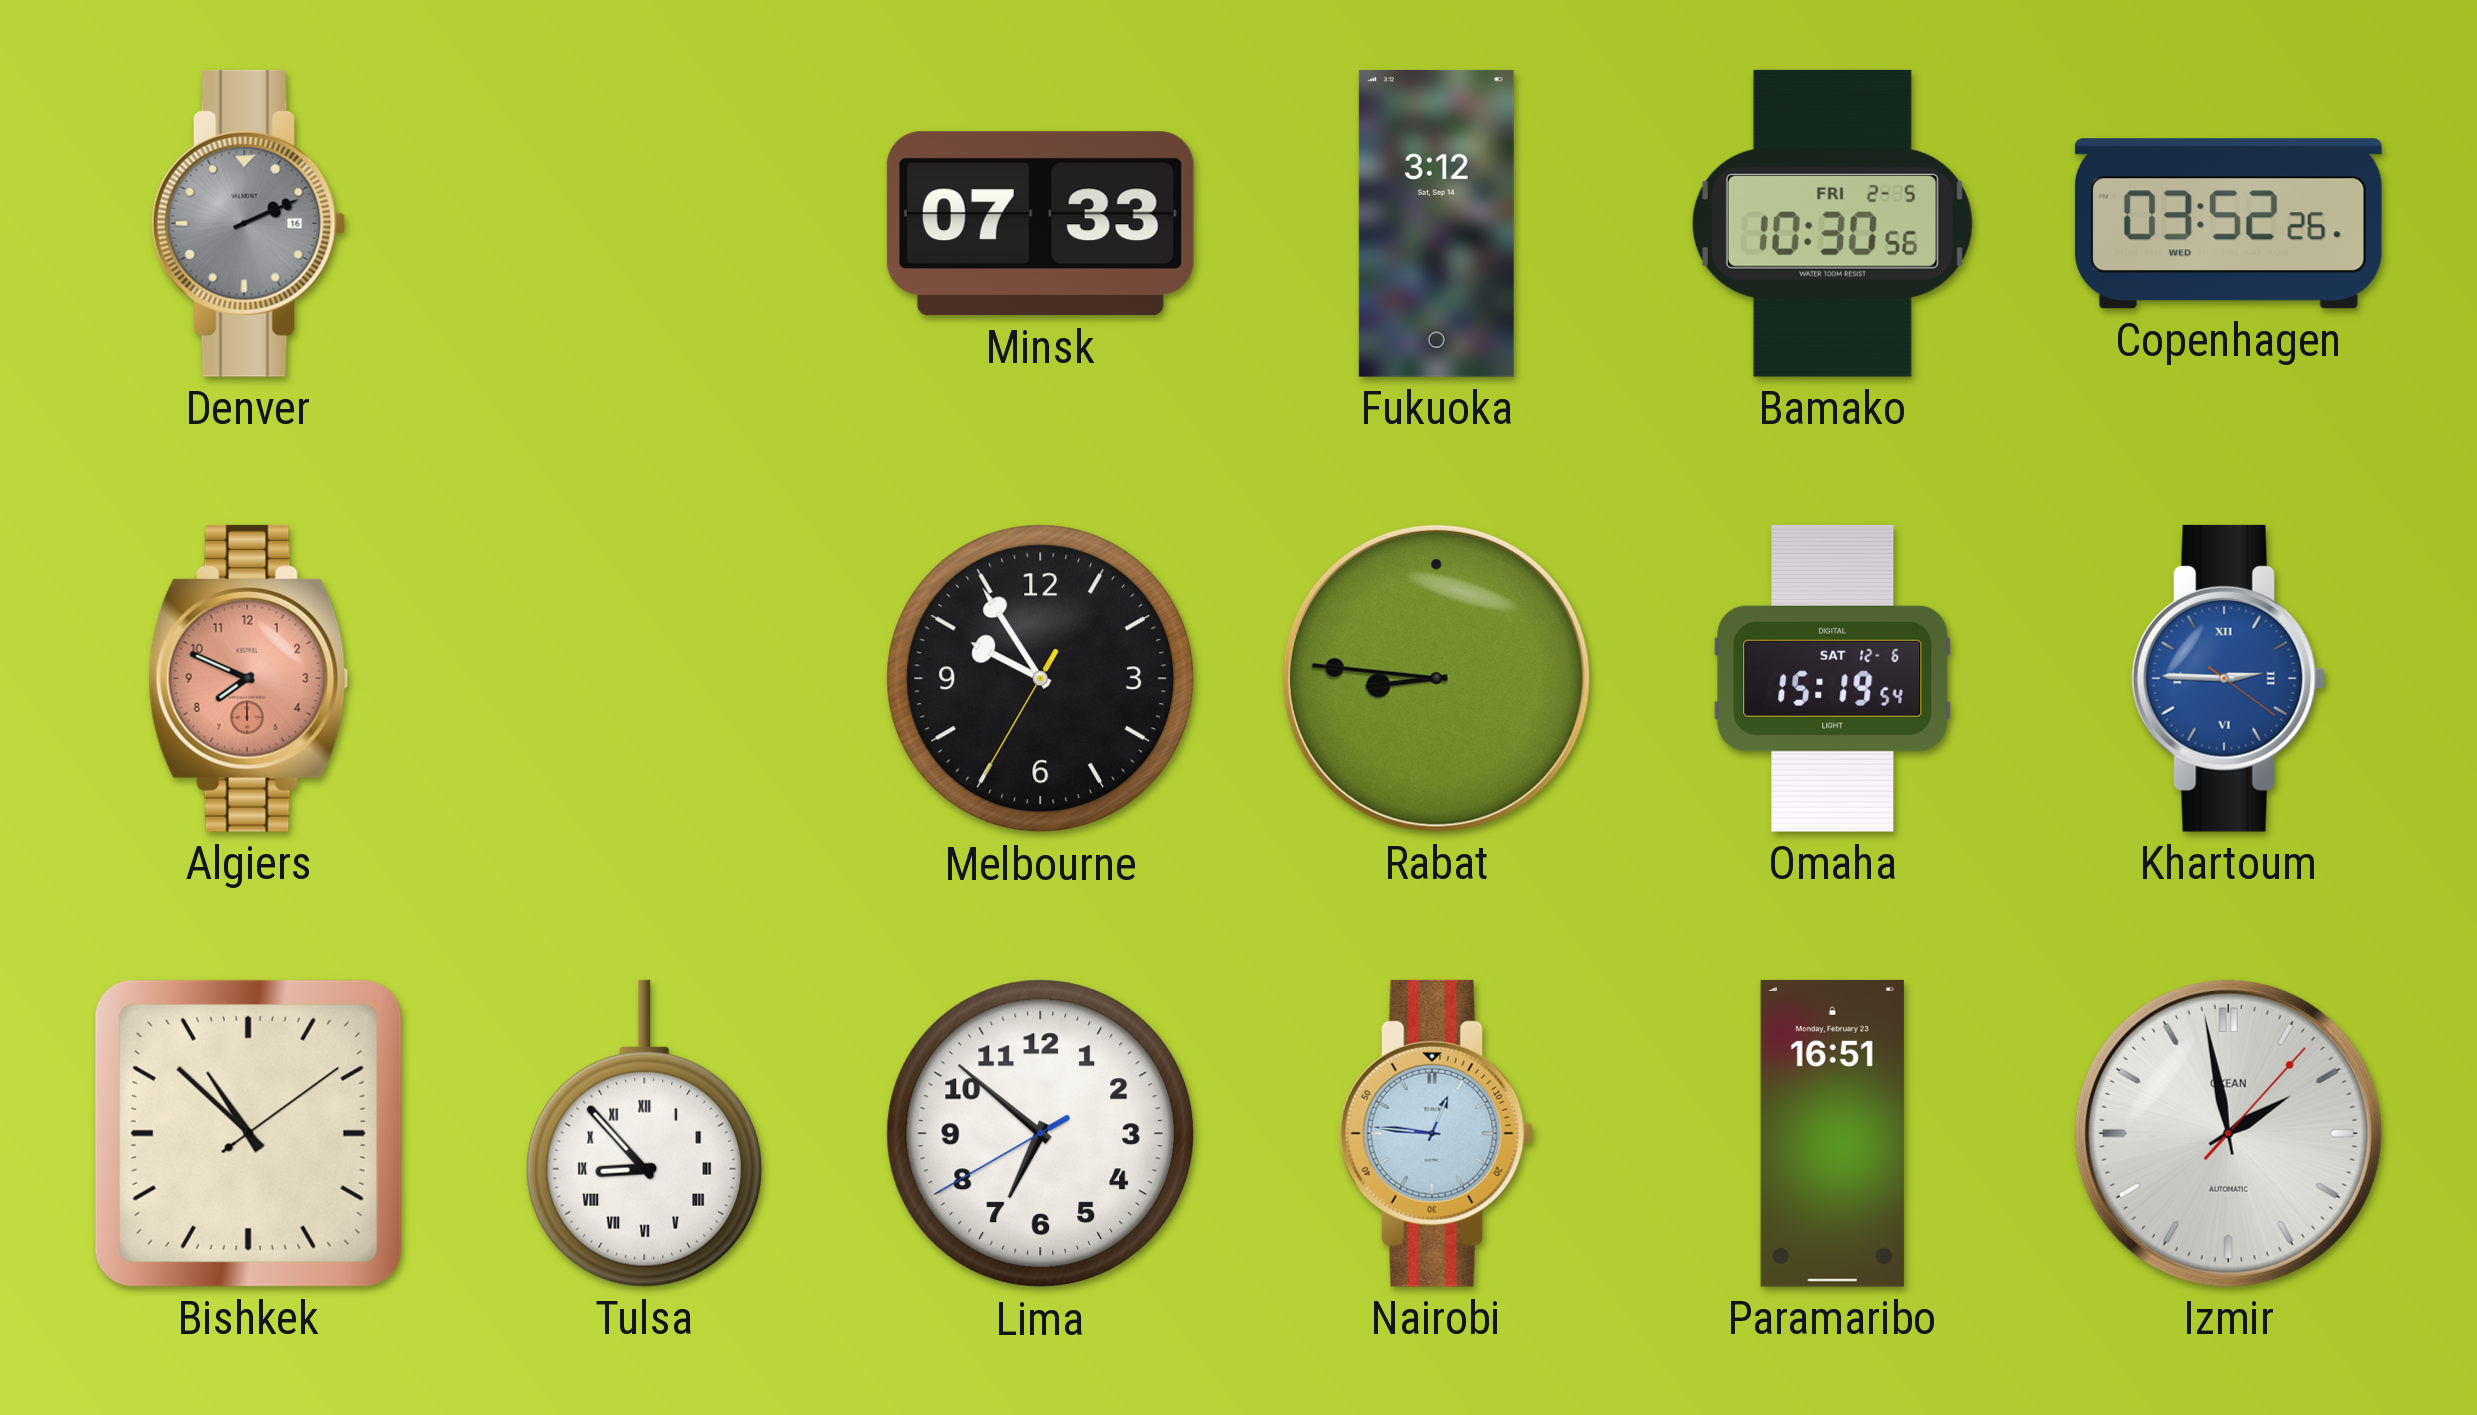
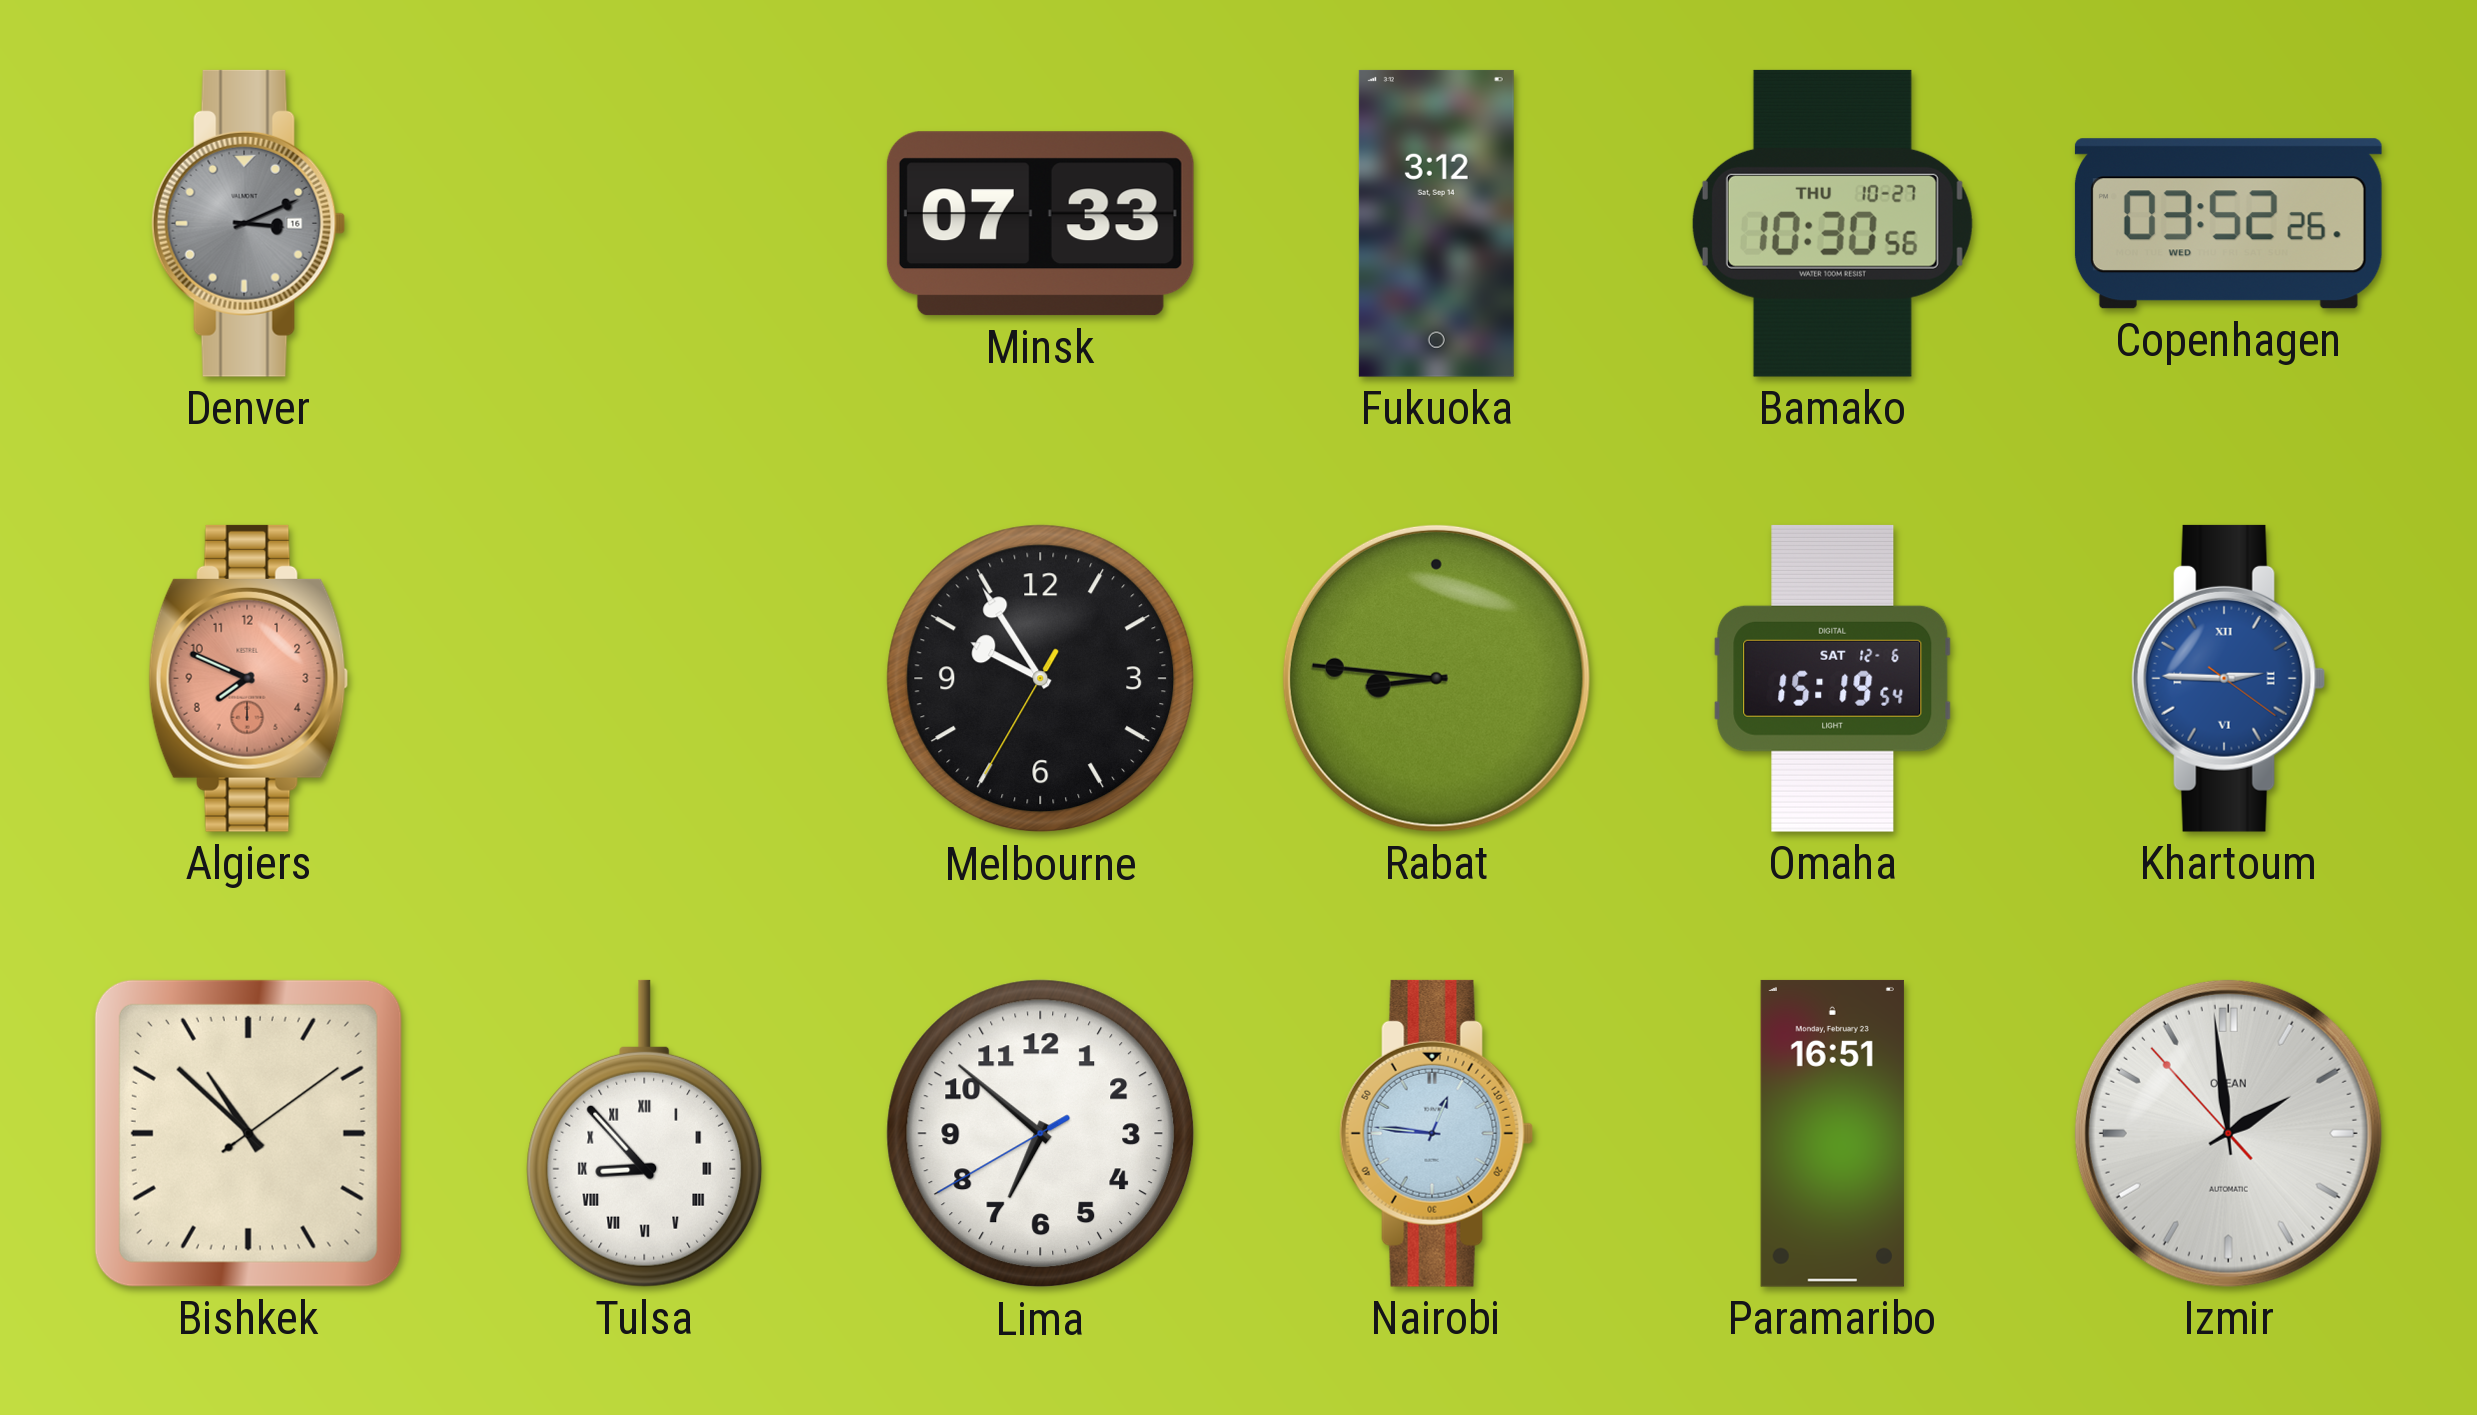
Denver: 2:11 -> 3:11
Bamako date: FRI 2-5 -> THU 10-27
Izmir: 1:58:07 -> 1:58:53
